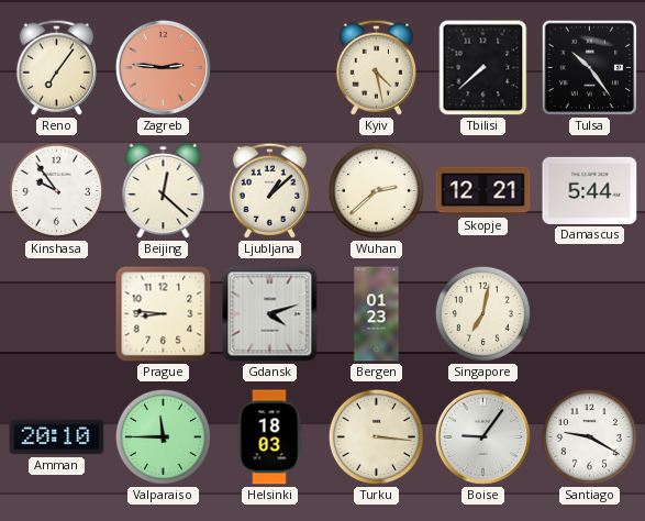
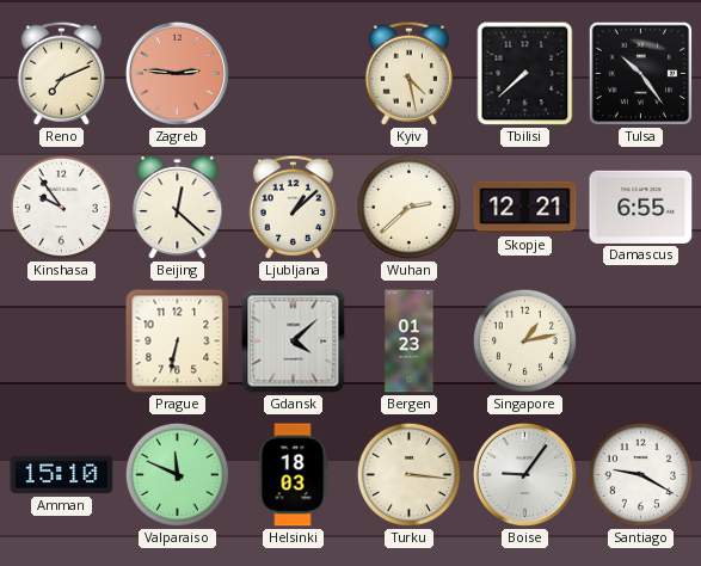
Reno: 7:06 -> 7:11
Damascus: 5:44 -> 6:55
Prague: 8:46 -> 6:32
Gdansk: 4:12 -> 4:08
Singapore: 7:02 -> 1:13
Amman: 20:10 -> 15:10
Valparaiso: 11:45 -> 11:49
